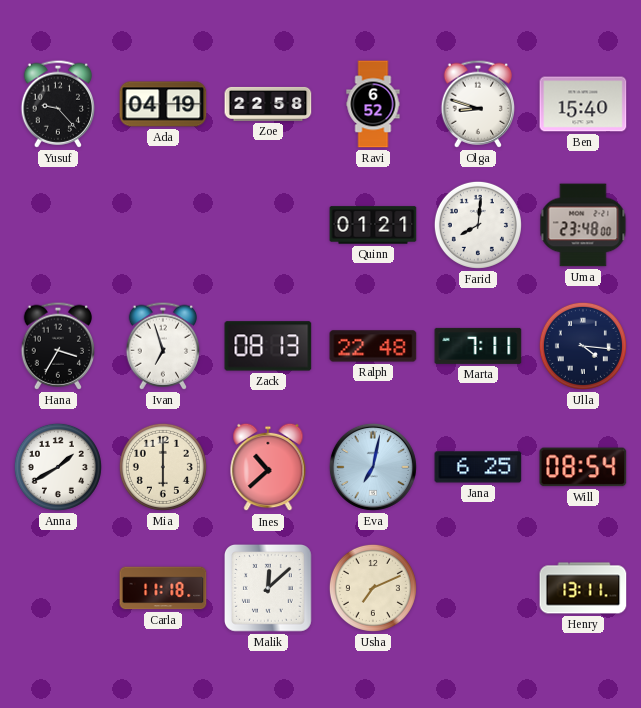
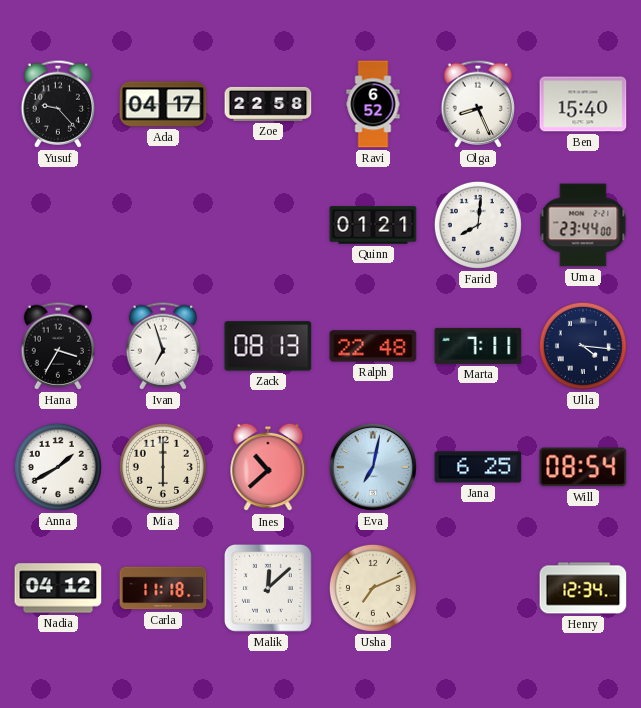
Ada: 04:19 -> 04:17
Olga: 8:48 -> 8:26
Uma: 23:48 -> 23:44
Nadia: none -> 04:12
Henry: 13:11 -> 12:34
